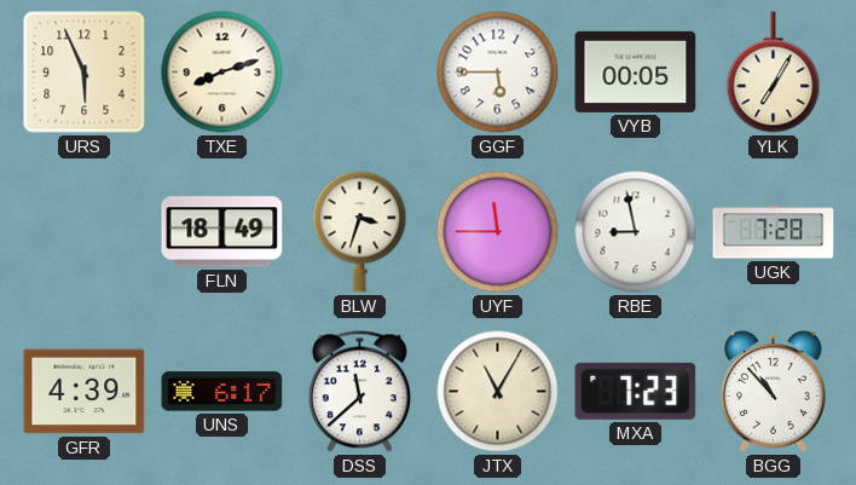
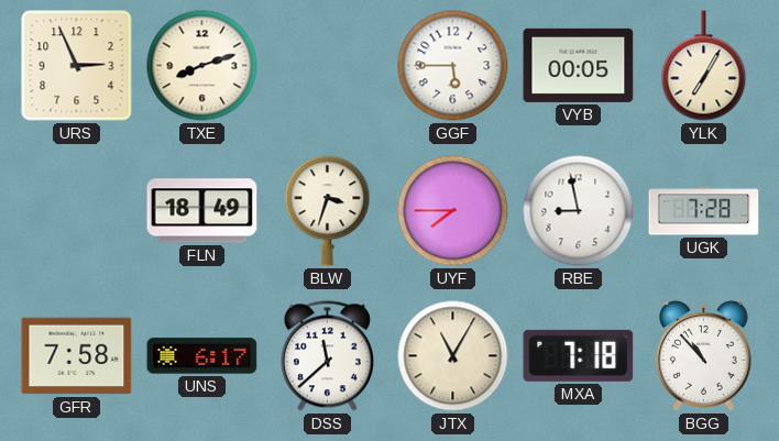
URS: 5:56 -> 2:56
UYF: 11:45 -> 7:45
GFR: 4:39 -> 7:58
MXA: 7:23 -> 7:18
